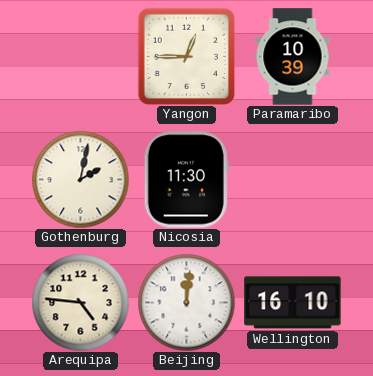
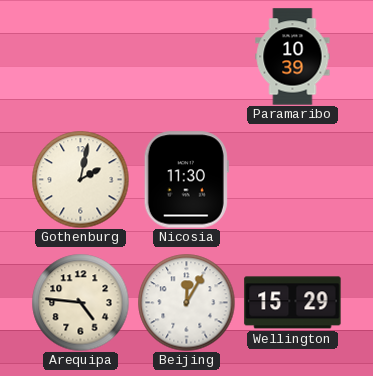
Yangon: 12:45 -> none
Beijing: 12:01 -> 12:05
Wellington: 16:10 -> 15:29
